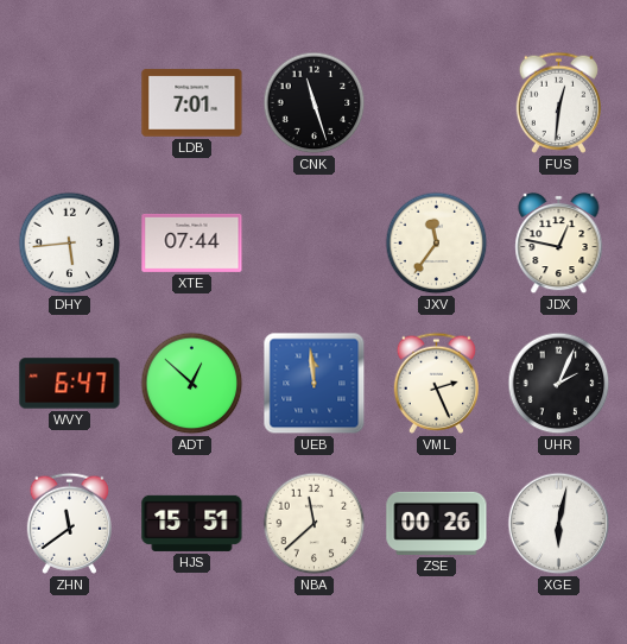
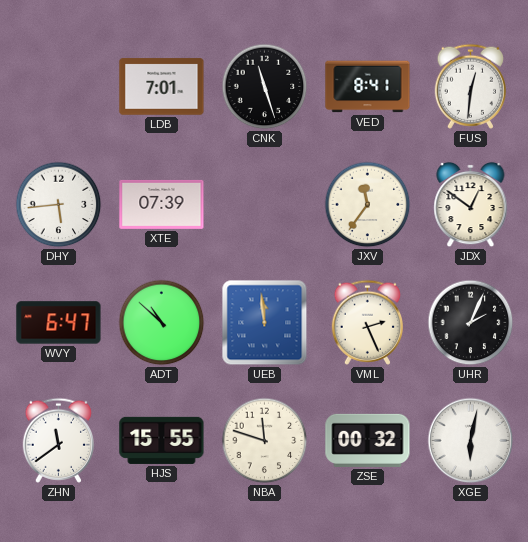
VED: none -> 8:41
XTE: 07:44 -> 07:39
JDX: 12:47 -> 12:51
ADT: 12:52 -> 10:52
HJS: 15:51 -> 15:55
NBA: 11:38 -> 11:48
ZSE: 00:26 -> 00:32
